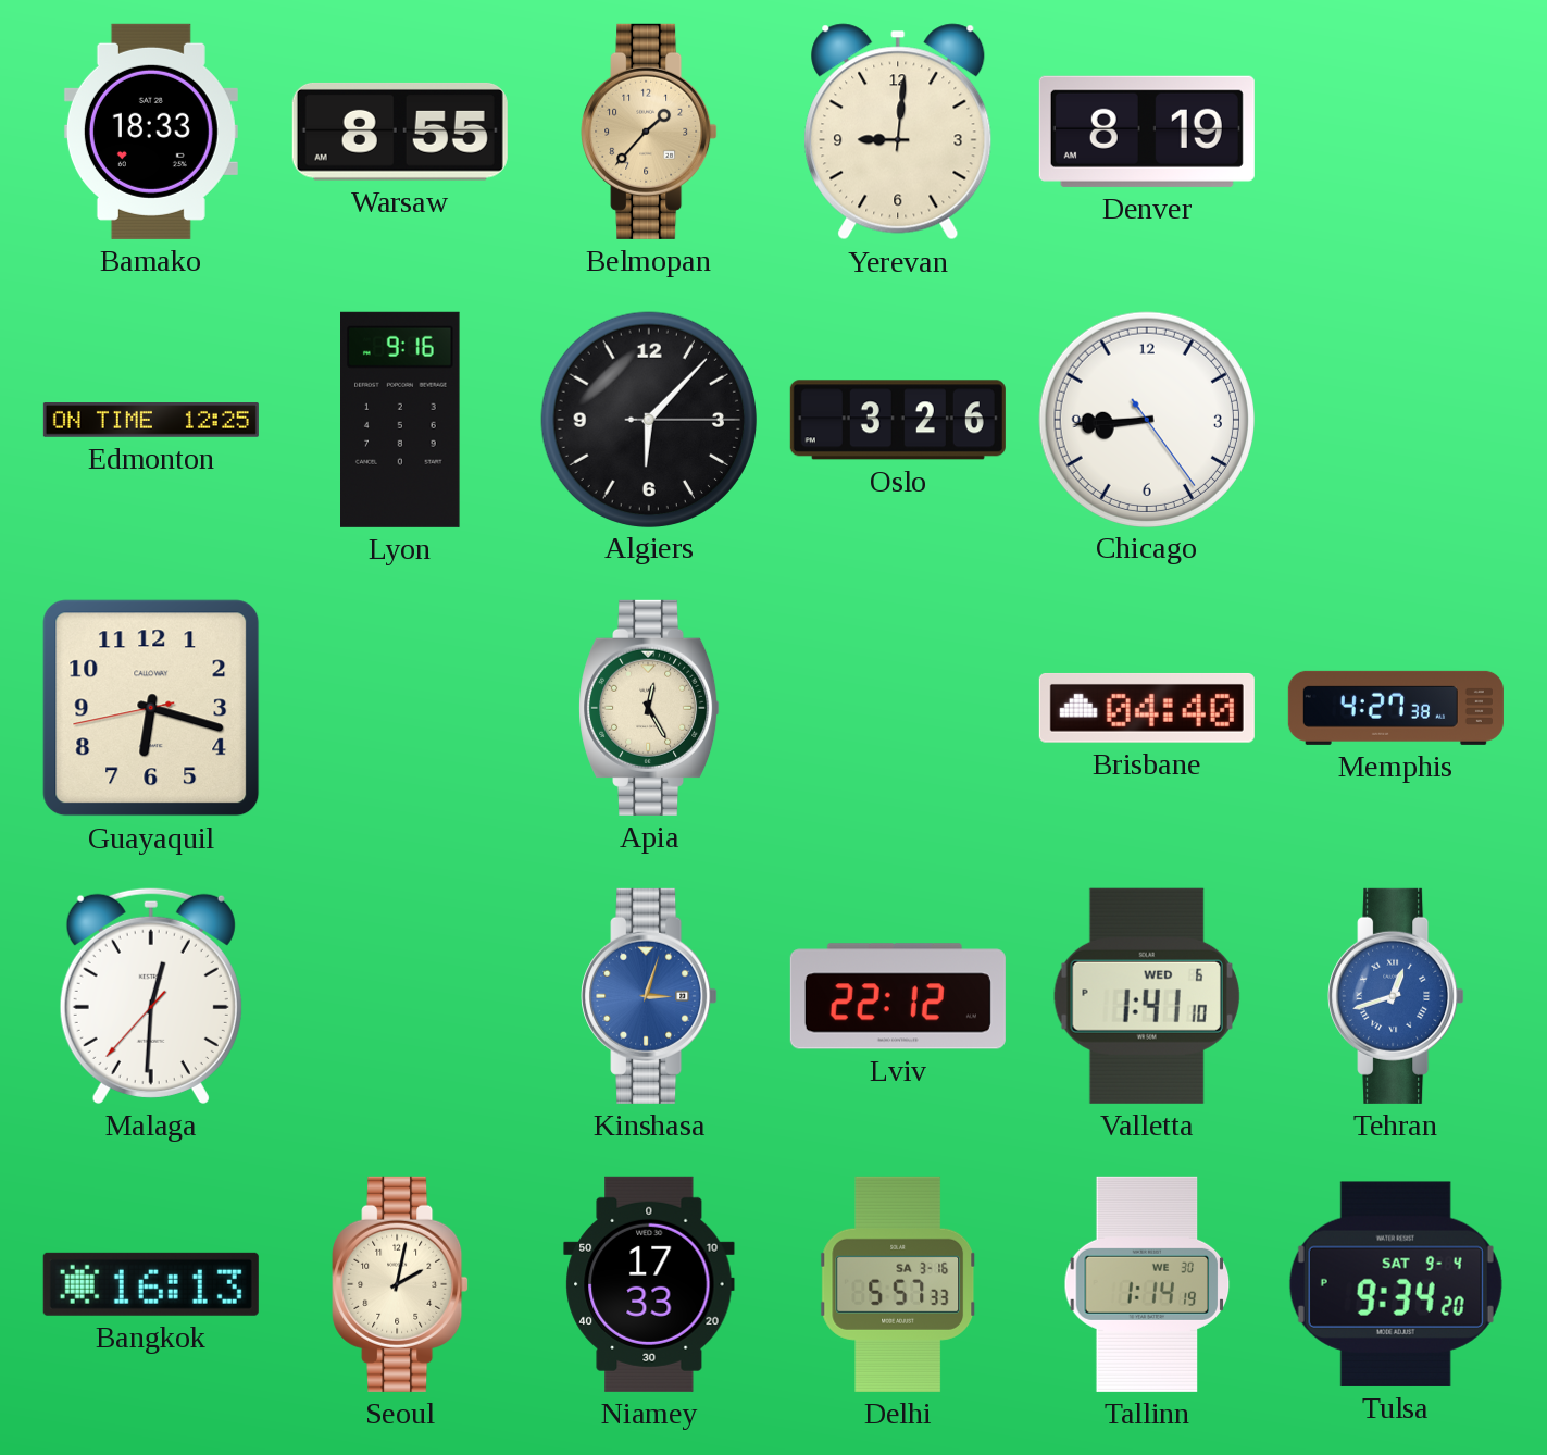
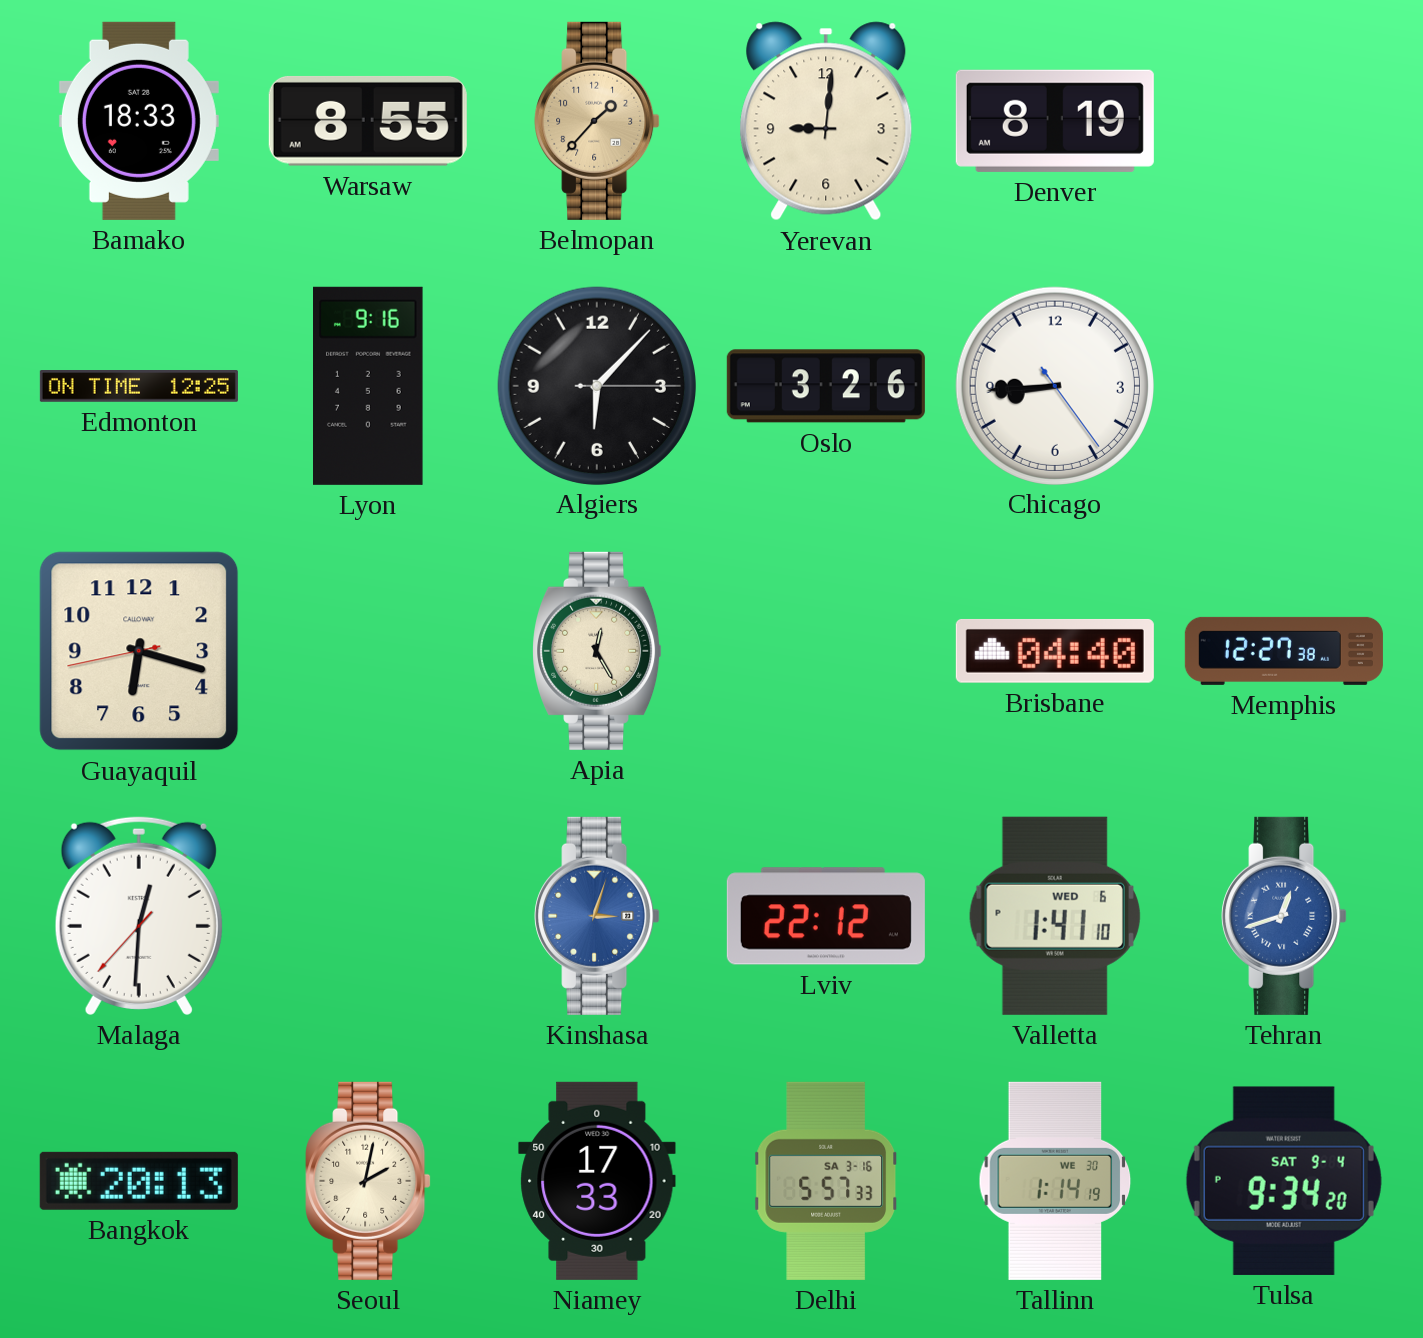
Memphis: 4:27 -> 12:27
Bangkok: 16:13 -> 20:13
